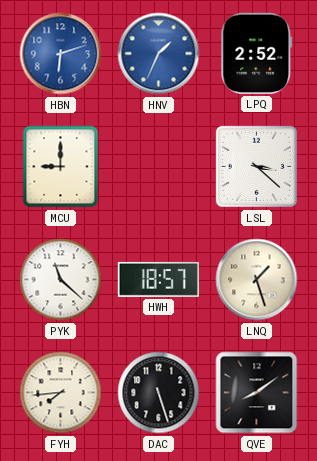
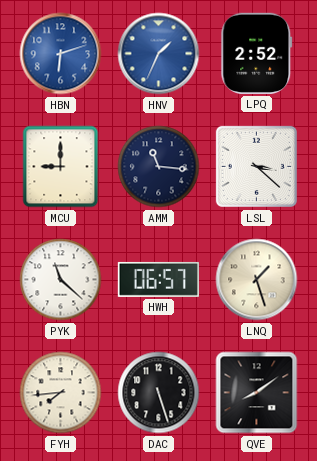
AMM: none -> 11:16
HWH: 18:57 -> 06:57
